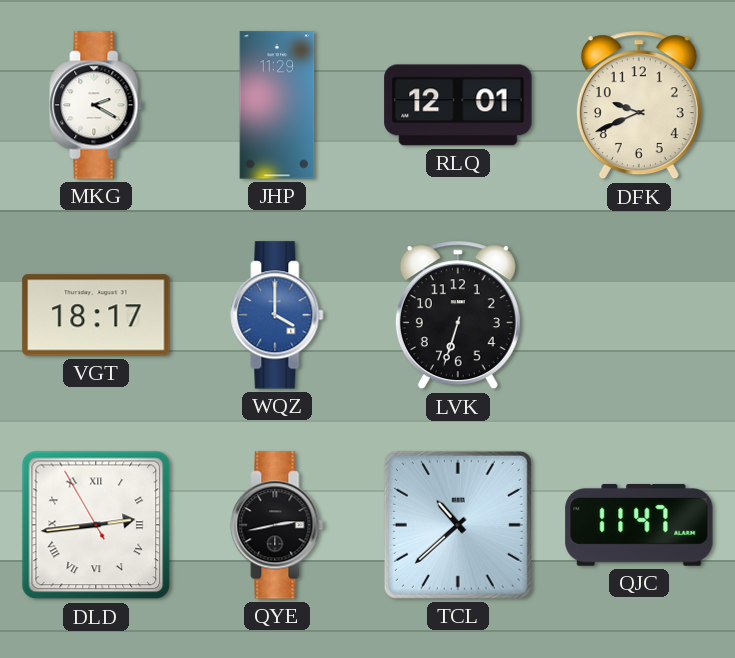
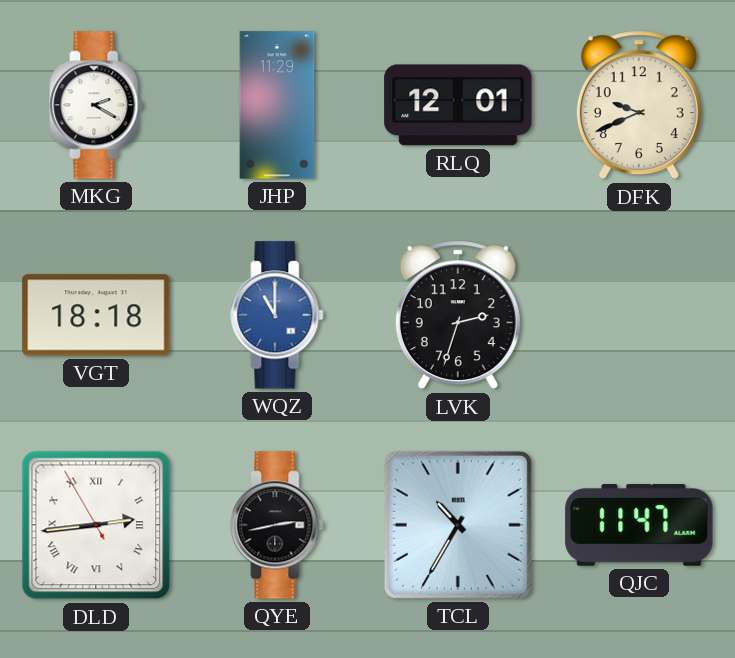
VGT: 18:17 -> 18:18
WQZ: 4:00 -> 11:00
LVK: 6:33 -> 2:33
TCL: 10:38 -> 10:35
